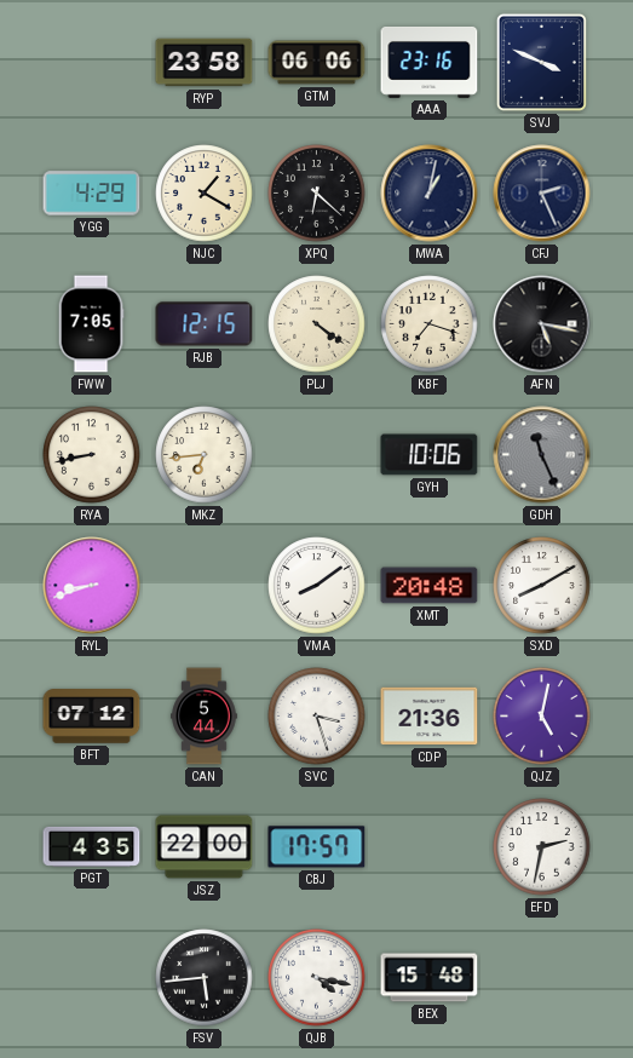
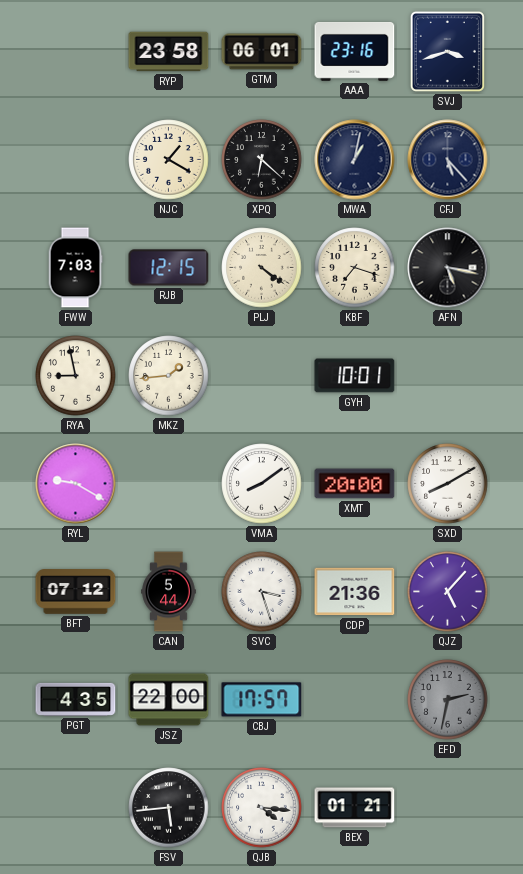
GTM: 06:06 -> 06:01
SVJ: 3:49 -> 3:42
YGG: 4:29 -> none
CFJ: 2:26 -> 5:23
FWW: 7:05 -> 7:03
RYA: 8:43 -> 8:58
MKZ: 6:44 -> 1:44
GYH: 10:06 -> 10:01
GDH: 11:26 -> none
RYL: 8:42 -> 9:20
XMT: 20:48 -> 20:00
QJZ: 5:02 -> 5:07
EFD dial: white -> grey
QJB: 4:17 -> 4:16
BEX: 15:48 -> 01:21
